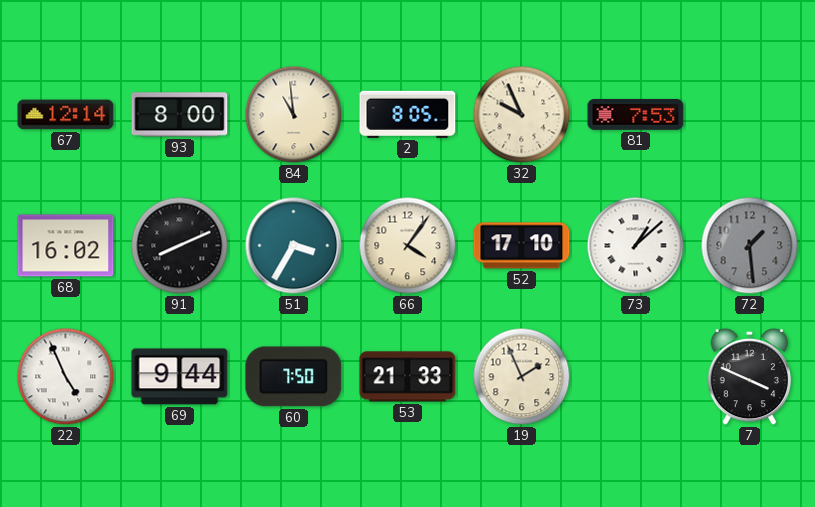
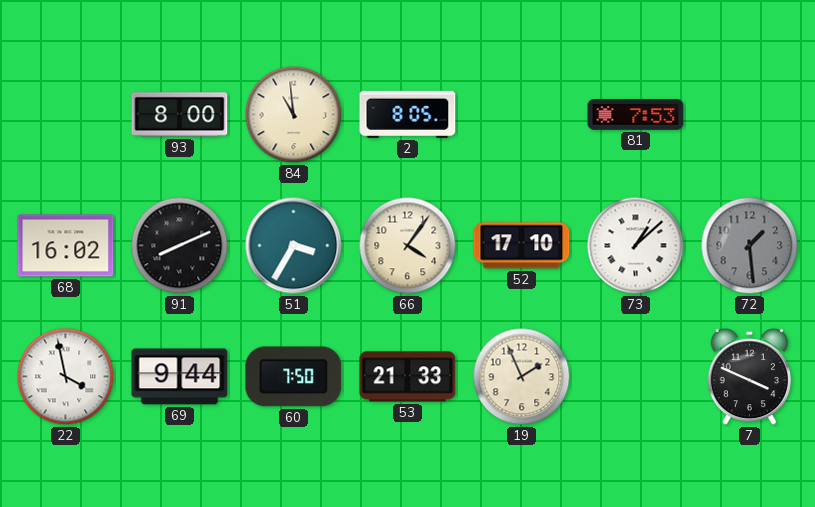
67: 12:14 -> none
32: 9:56 -> none
22: 4:56 -> 3:58
